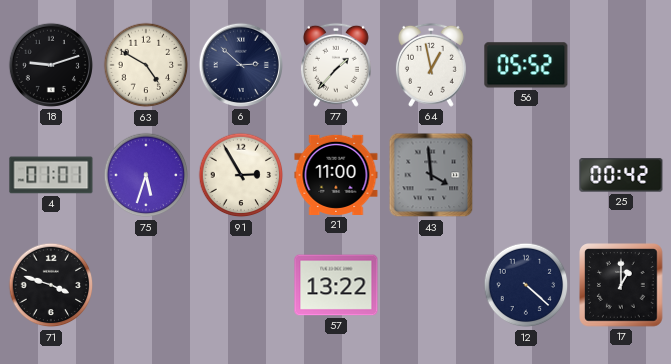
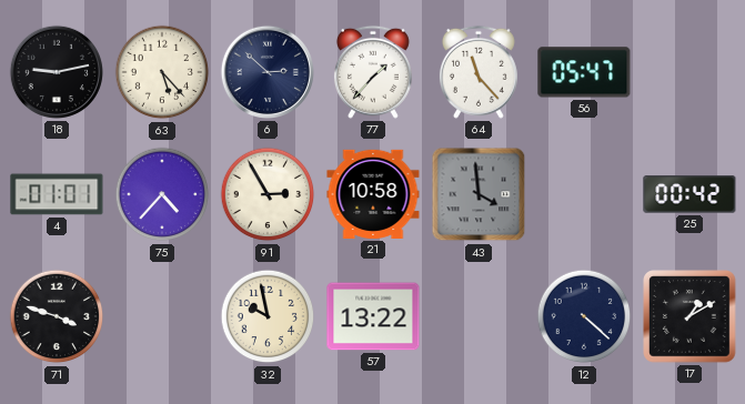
18: 9:12 -> 9:13
63: 4:50 -> 5:23
64: 12:58 -> 11:23
56: 05:52 -> 05:47
75: 5:33 -> 4:37
21: 11:00 -> 10:58
32: none -> 9:58
17: 1:00 -> 1:10
